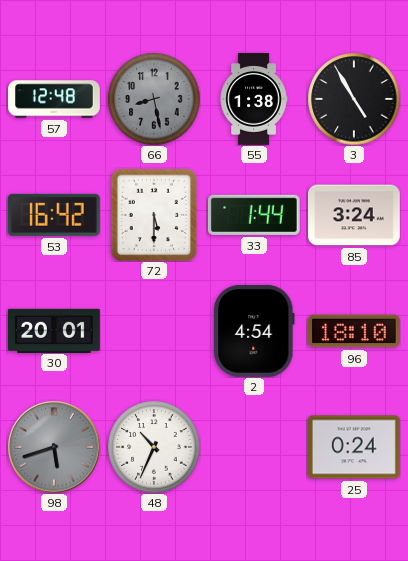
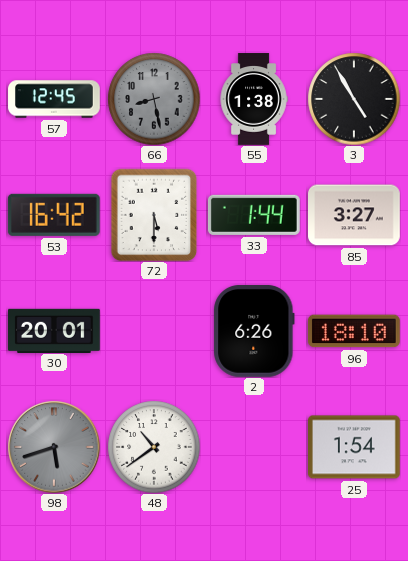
57: 12:48 -> 12:45
85: 3:24 -> 3:27
2: 4:54 -> 6:26
48: 10:34 -> 10:39
25: 0:24 -> 1:54
